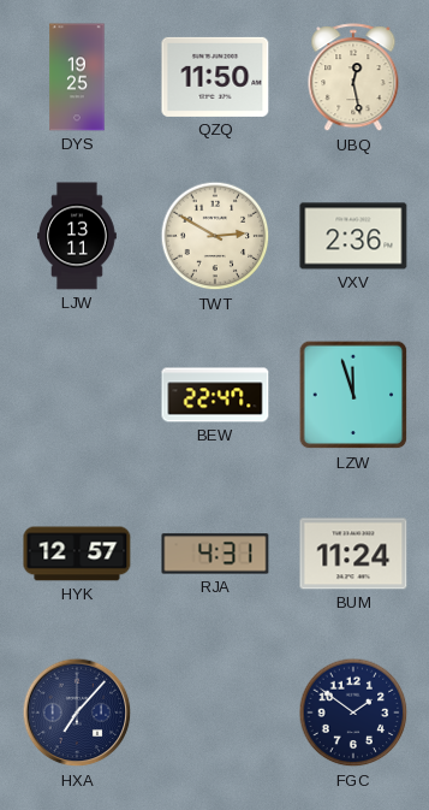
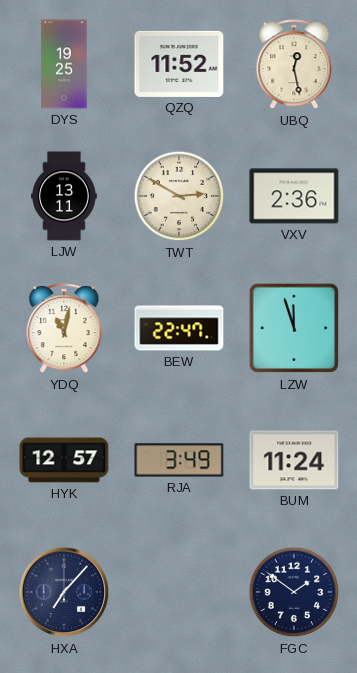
QZQ: 11:50 -> 11:52
YDQ: none -> 11:02
RJA: 4:31 -> 3:49
